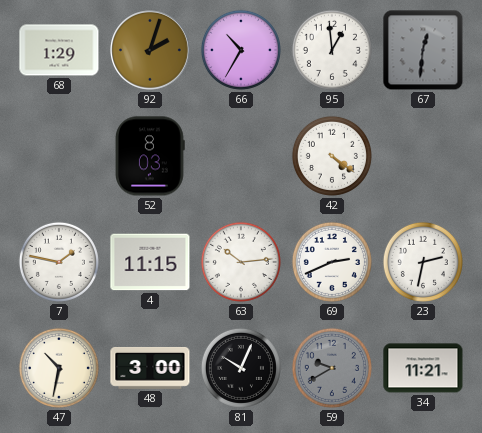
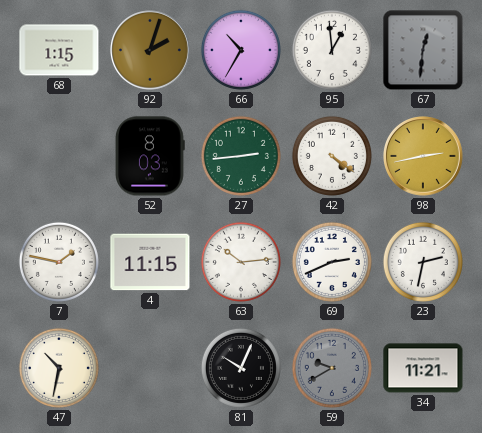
68: 1:29 -> 1:15
27: none -> 2:44
98: none -> 2:43
48: 3:00 -> none
